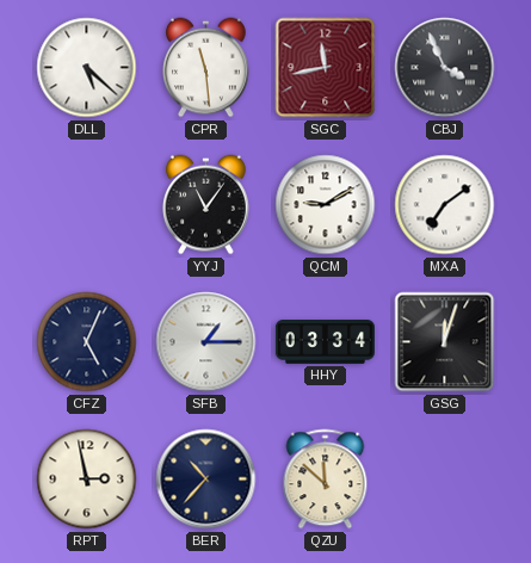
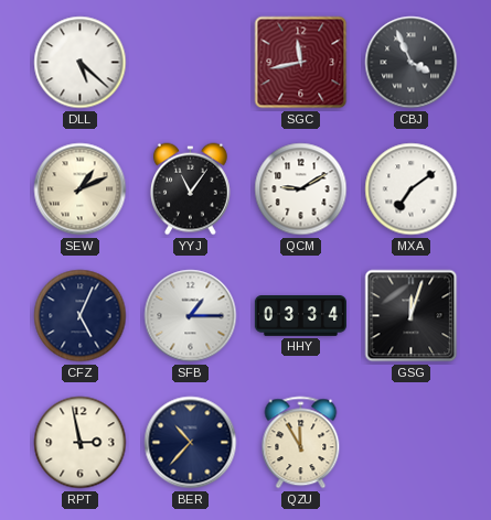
CPR: 11:29 -> none
SEW: none -> 1:11
QZU: 11:52 -> 11:55
